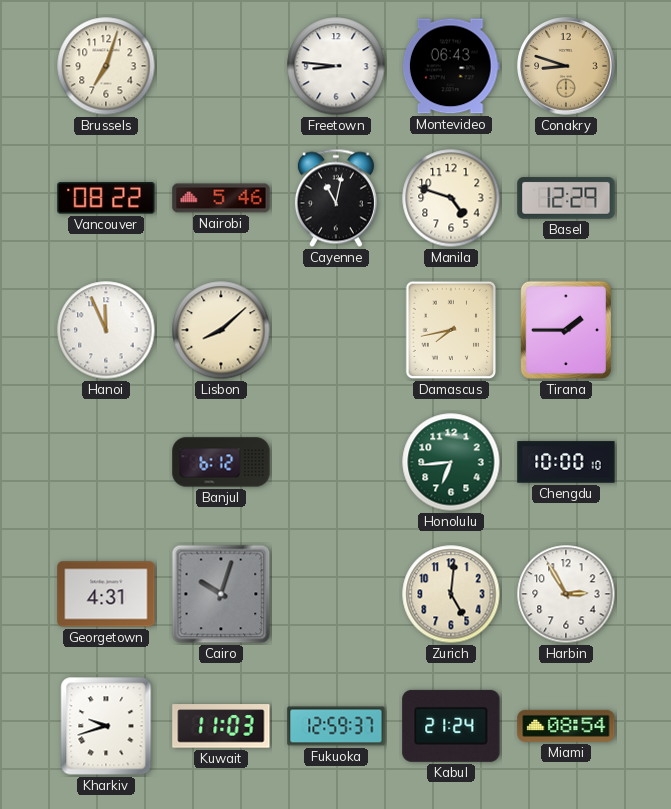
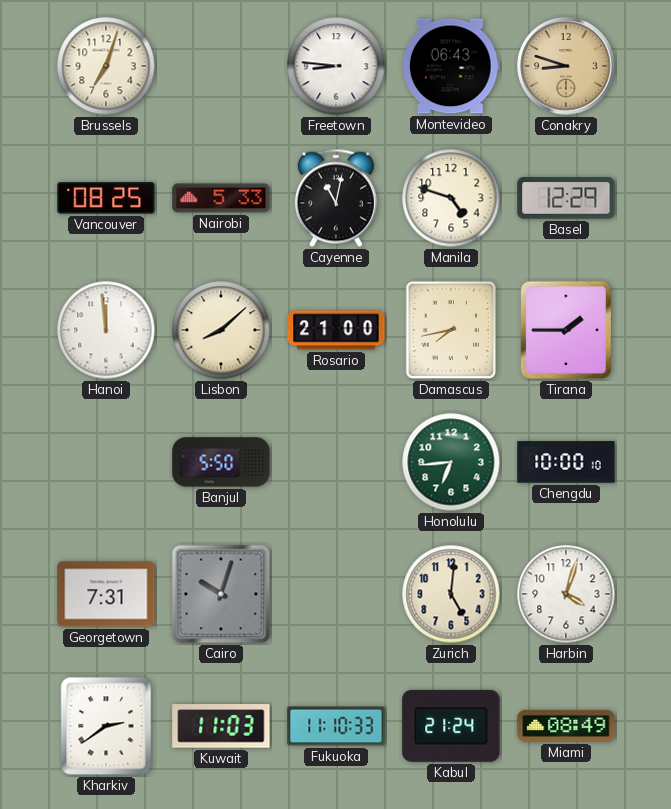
Vancouver: 08:22 -> 08:25
Nairobi: 5:46 -> 5:33
Hanoi: 11:56 -> 11:59
Rosario: none -> 21:00
Banjul: 6:12 -> 5:50
Georgetown: 4:31 -> 7:31
Harbin: 2:55 -> 4:03
Kharkiv: 9:42 -> 2:39
Fukuoka: 12:59 -> 11:10
Miami: 08:54 -> 08:49
